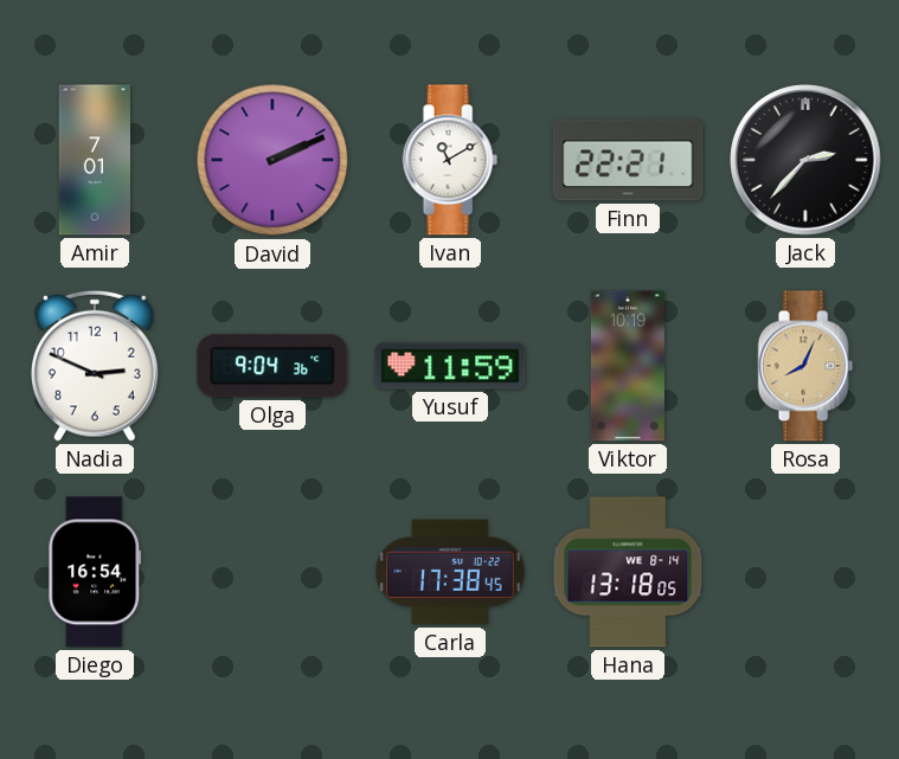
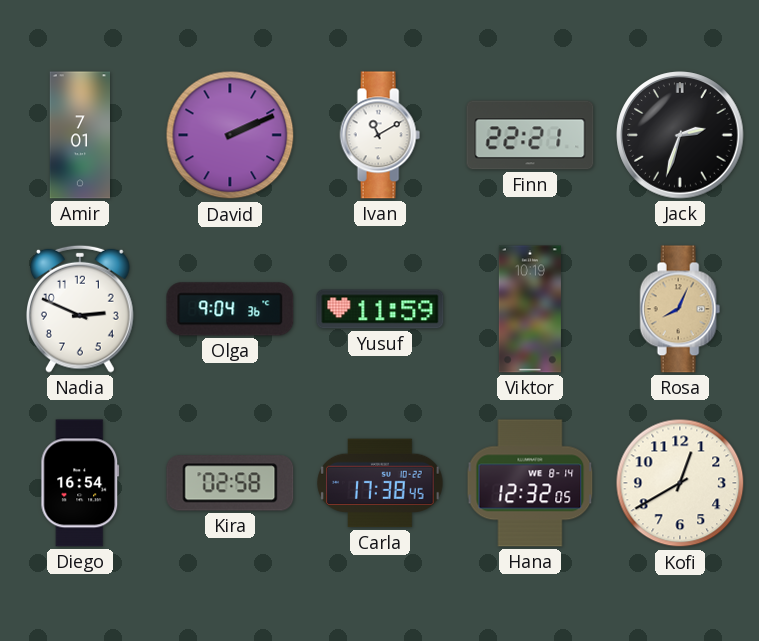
Jack: 2:37 -> 2:33
Kira: none -> 02:58
Hana: 13:18 -> 12:32
Kofi: none -> 12:40
